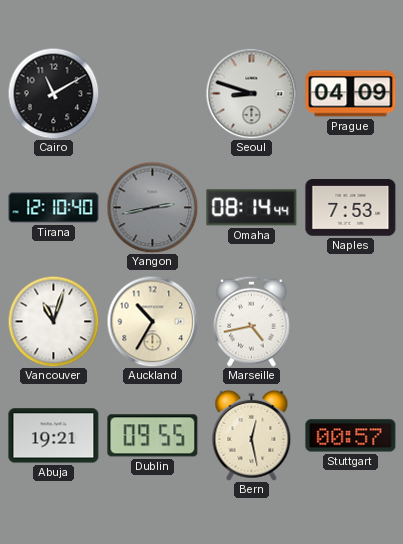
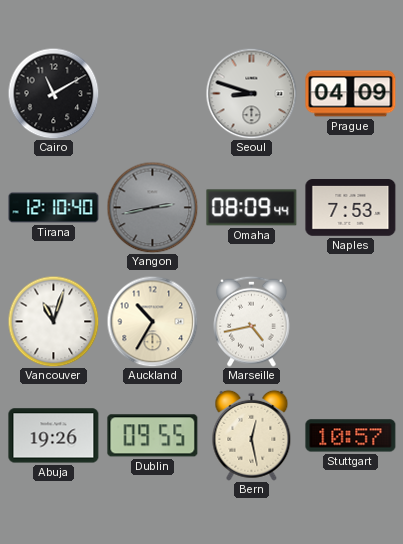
Omaha: 08:14 -> 08:09
Abuja: 19:21 -> 19:26
Stuttgart: 00:57 -> 10:57
